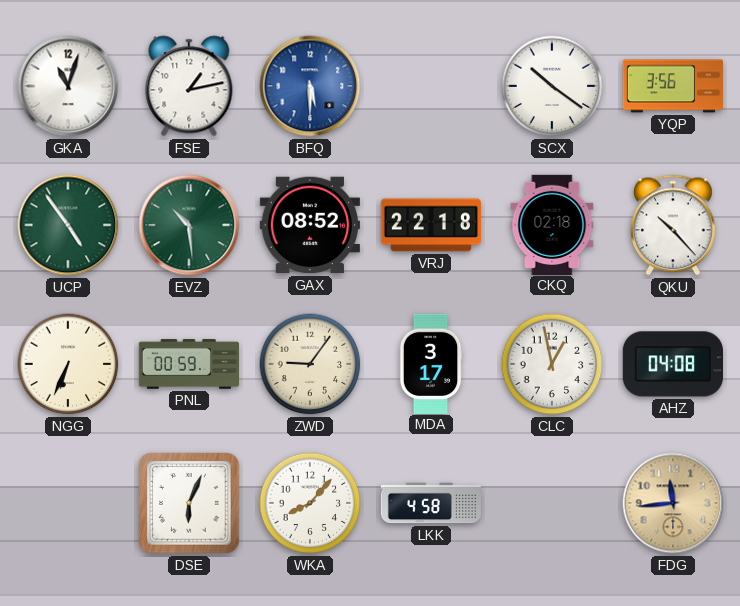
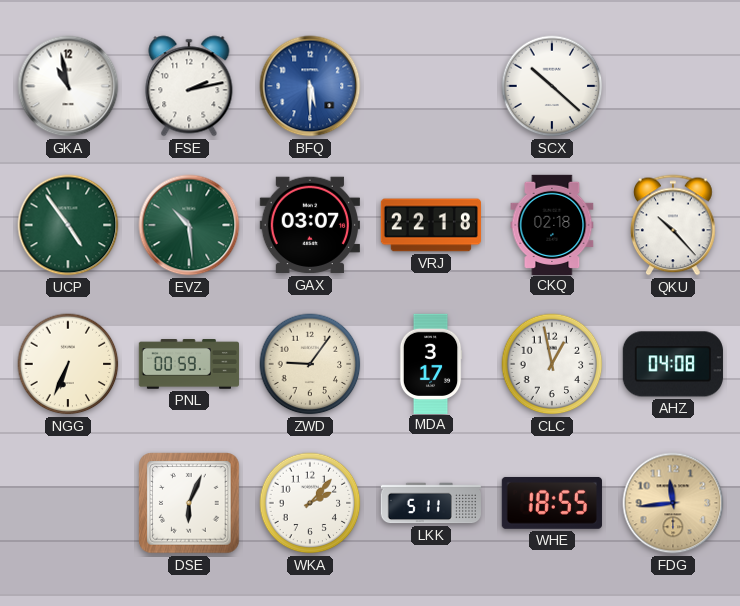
GKA: 11:03 -> 10:58
FSE: 1:13 -> 2:13
SCX: 10:21 -> 10:22
YQP: 3:56 -> none
GAX: 08:52 -> 03:07
WKA: 8:07 -> 2:07
LKK: 4:58 -> 5:11
WHE: none -> 18:55
